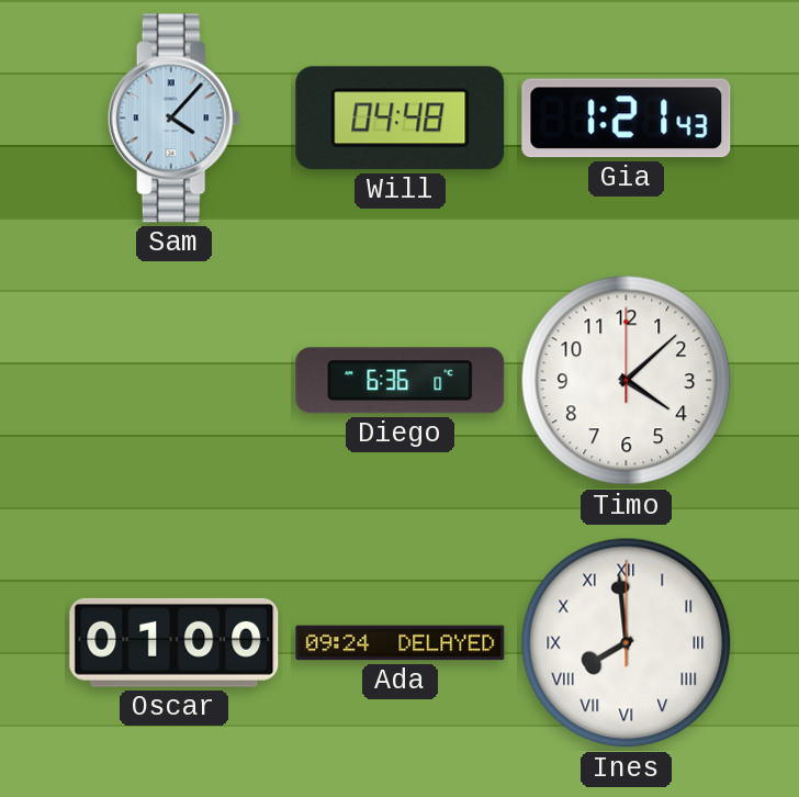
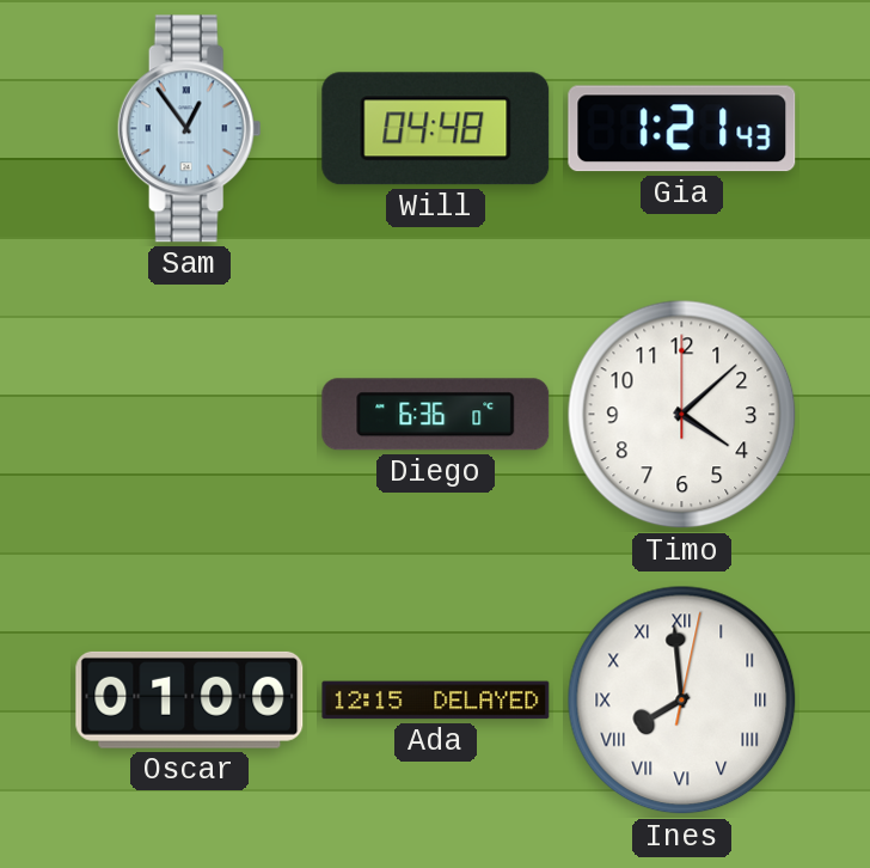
Sam: 4:07 -> 12:54
Ada: 09:24 -> 12:15
Ines: 7:59:00 -> 7:59:02
